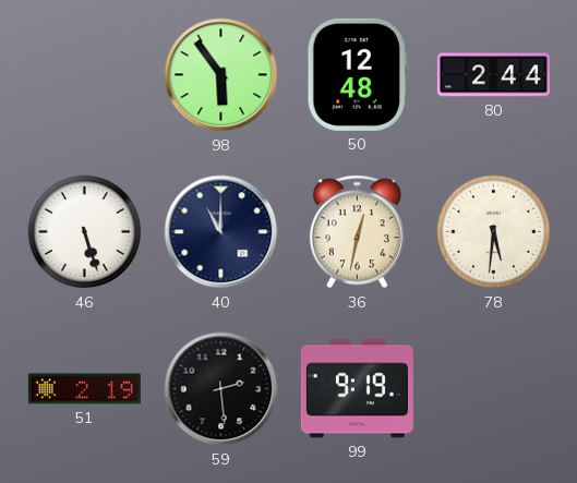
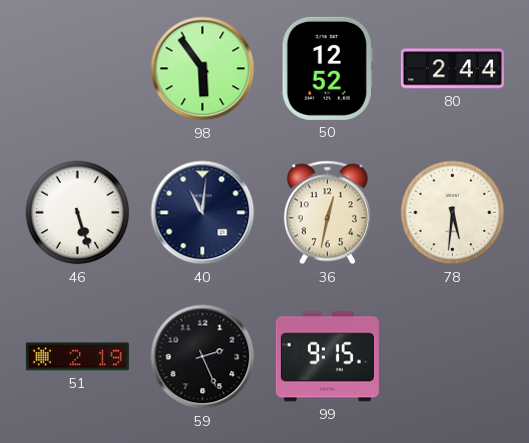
50: 12:48 -> 12:52
40: 11:00 -> 11:01
59: 2:29 -> 2:26
99: 9:19 -> 9:15
